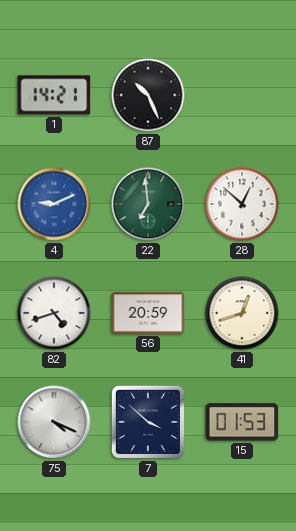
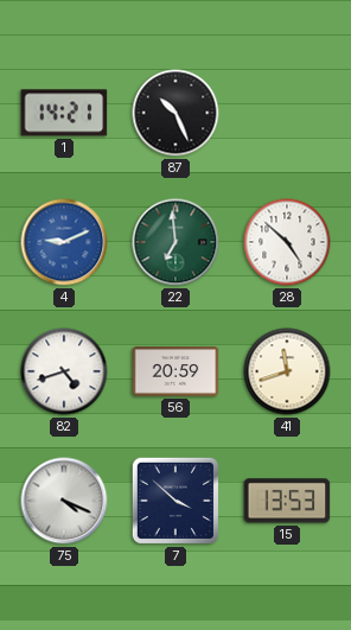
28: 12:52 -> 4:52
41: 12:42 -> 11:42
15: 01:53 -> 13:53
